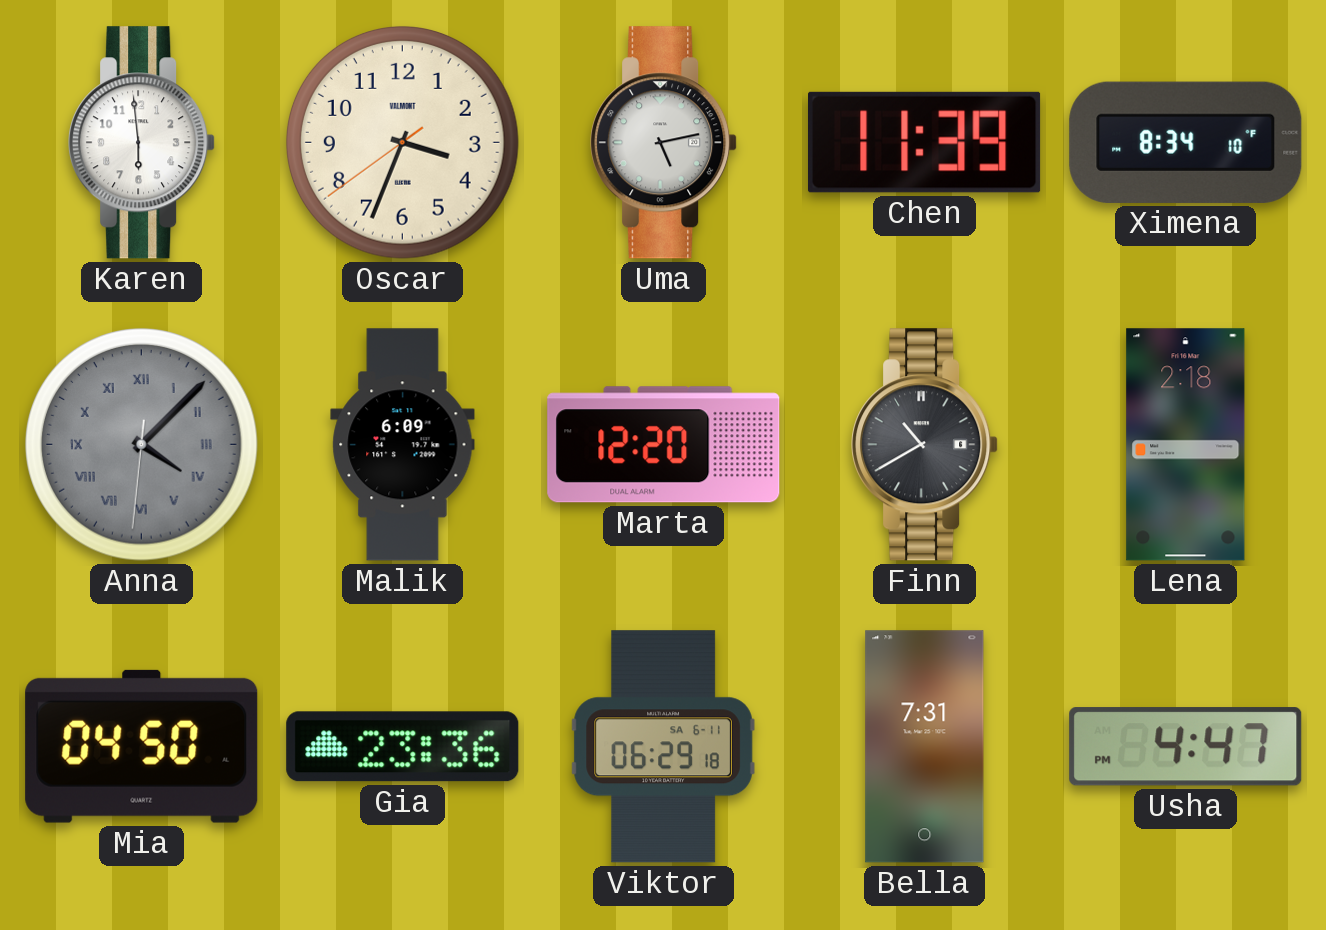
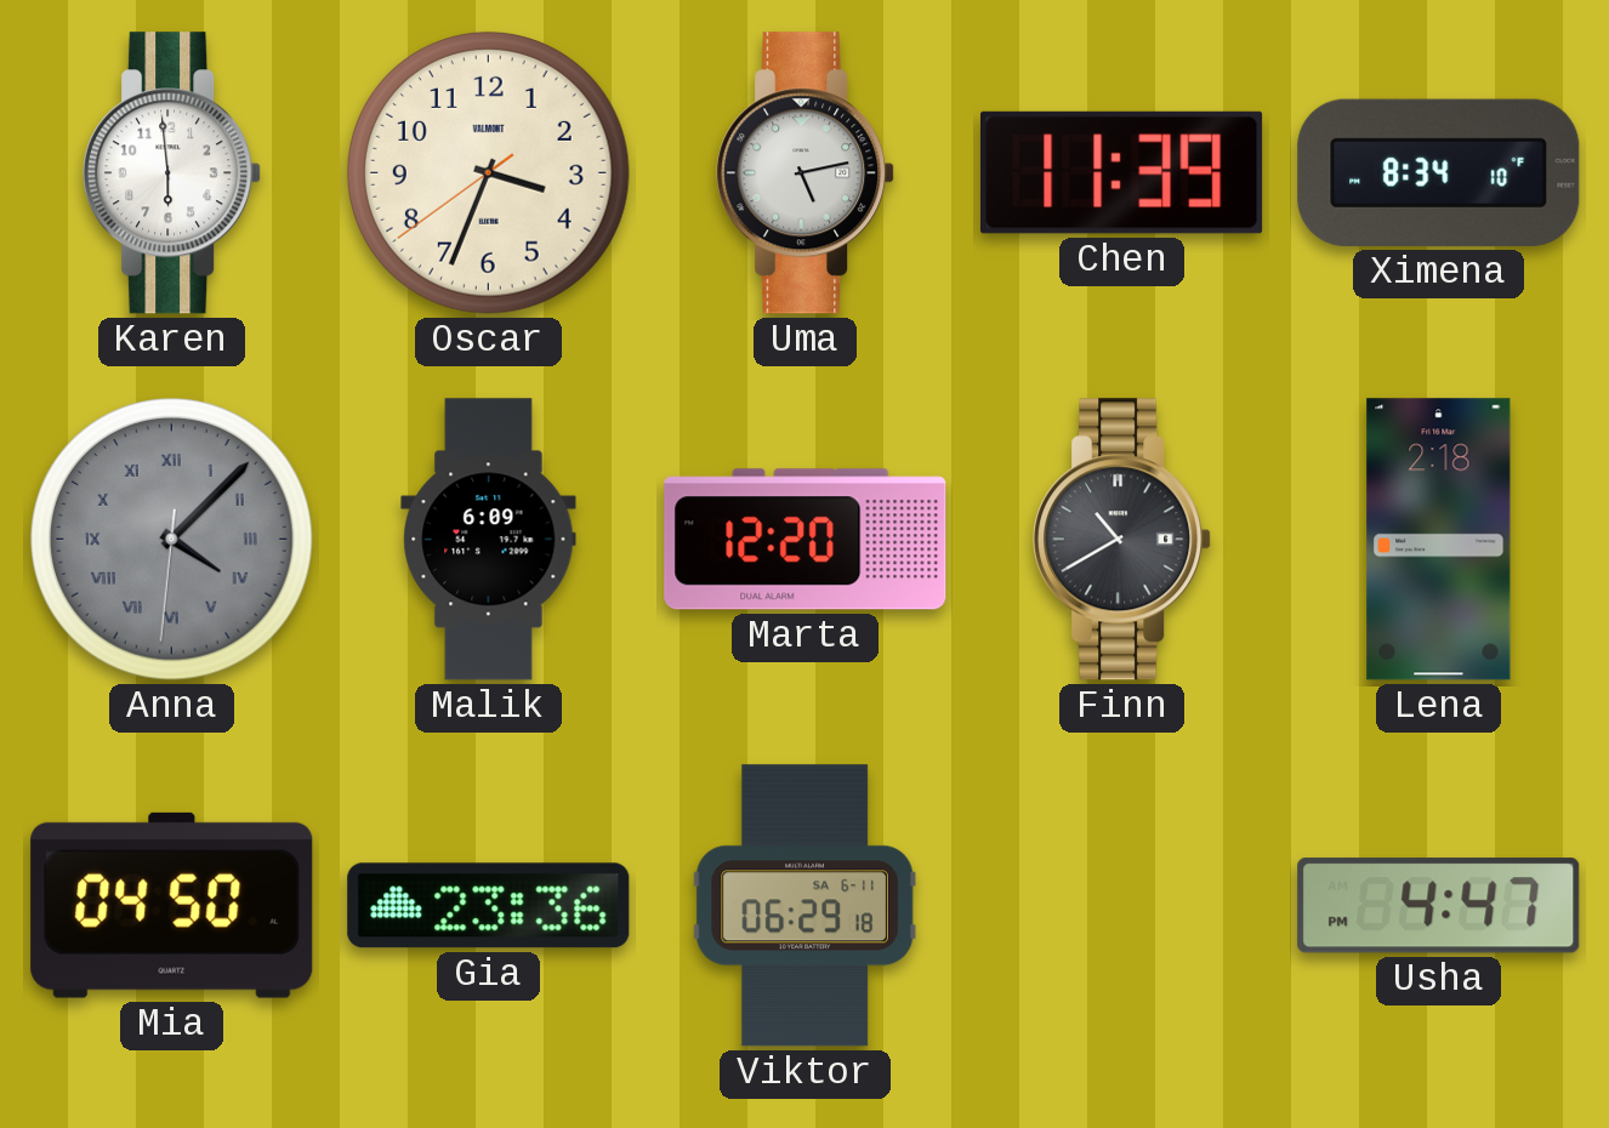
Bella: 7:31 -> none
